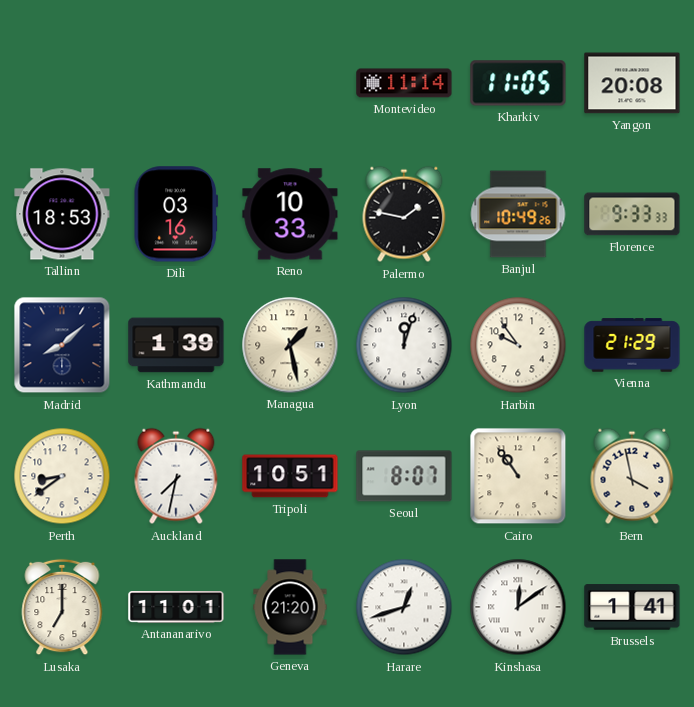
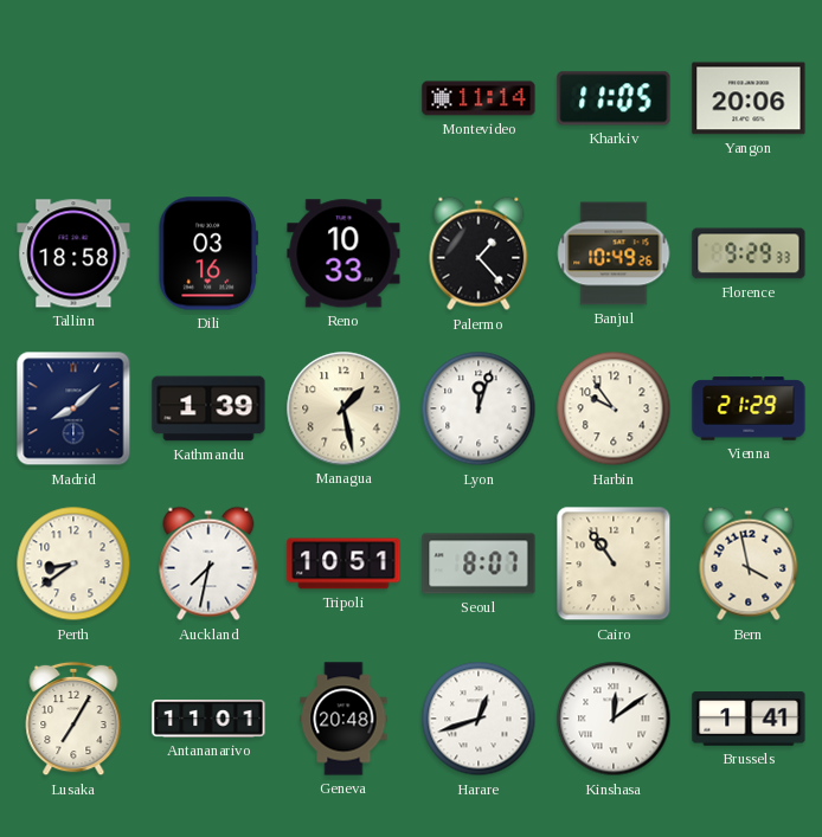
Yangon: 20:08 -> 20:06
Tallinn: 18:53 -> 18:58
Palermo: 1:47 -> 1:23
Florence: 9:33 -> 9:29
Lusaka: 7:00 -> 7:05
Geneva: 21:20 -> 20:48
